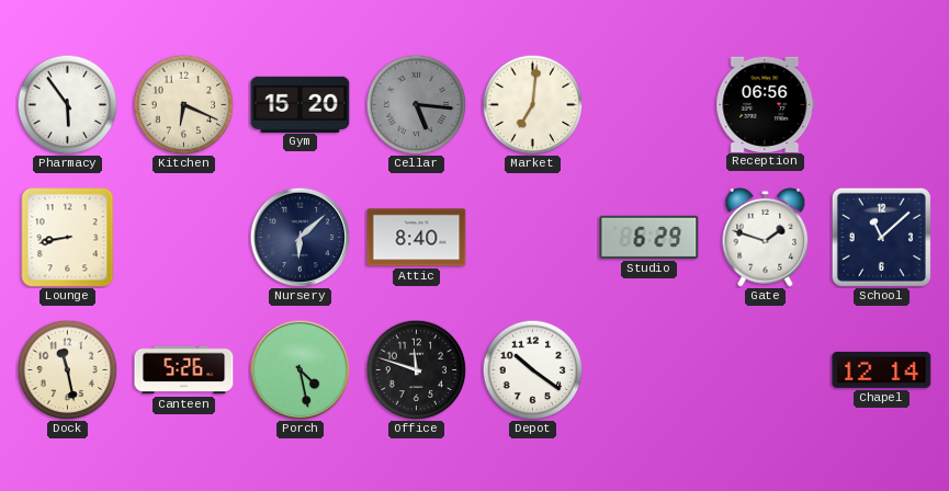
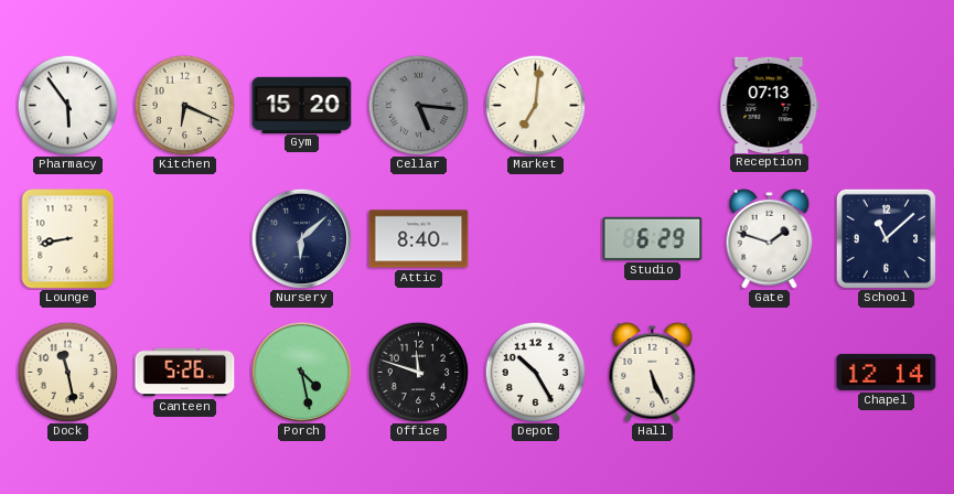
Reception: 06:56 -> 07:13
Depot: 10:21 -> 10:25
Hall: none -> 5:26
